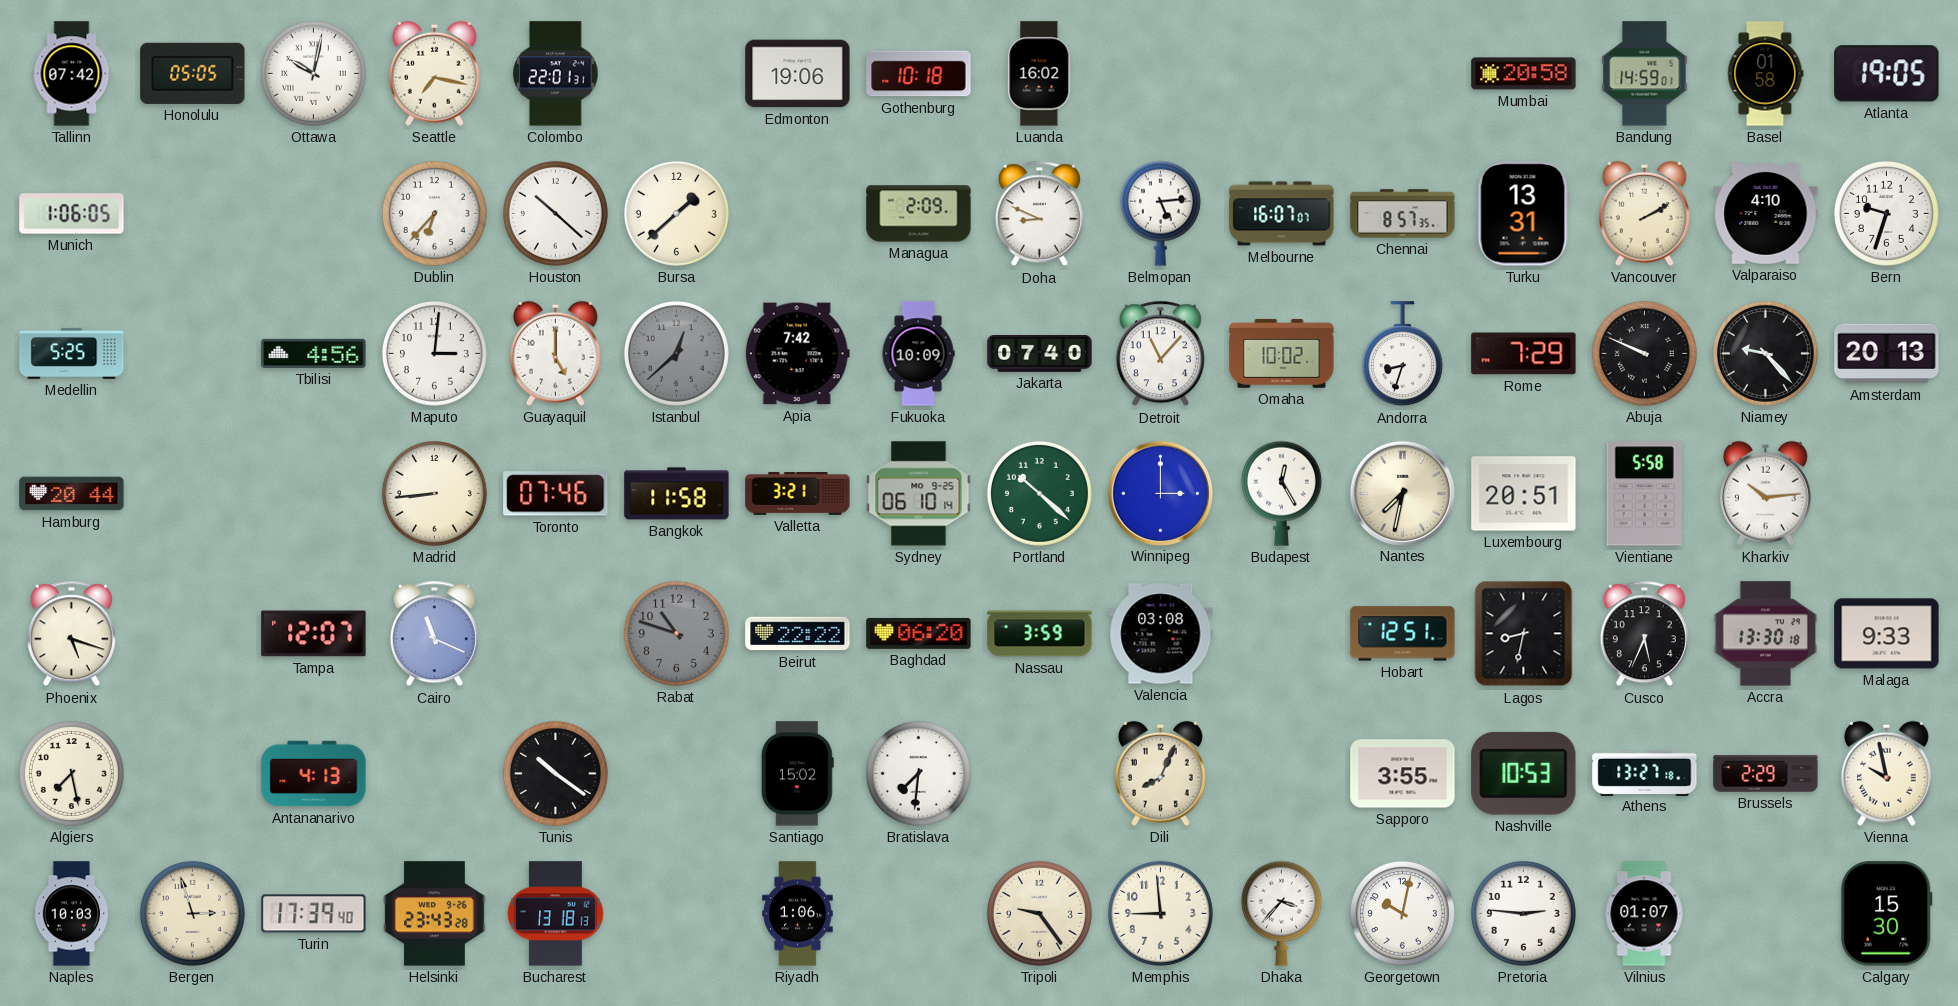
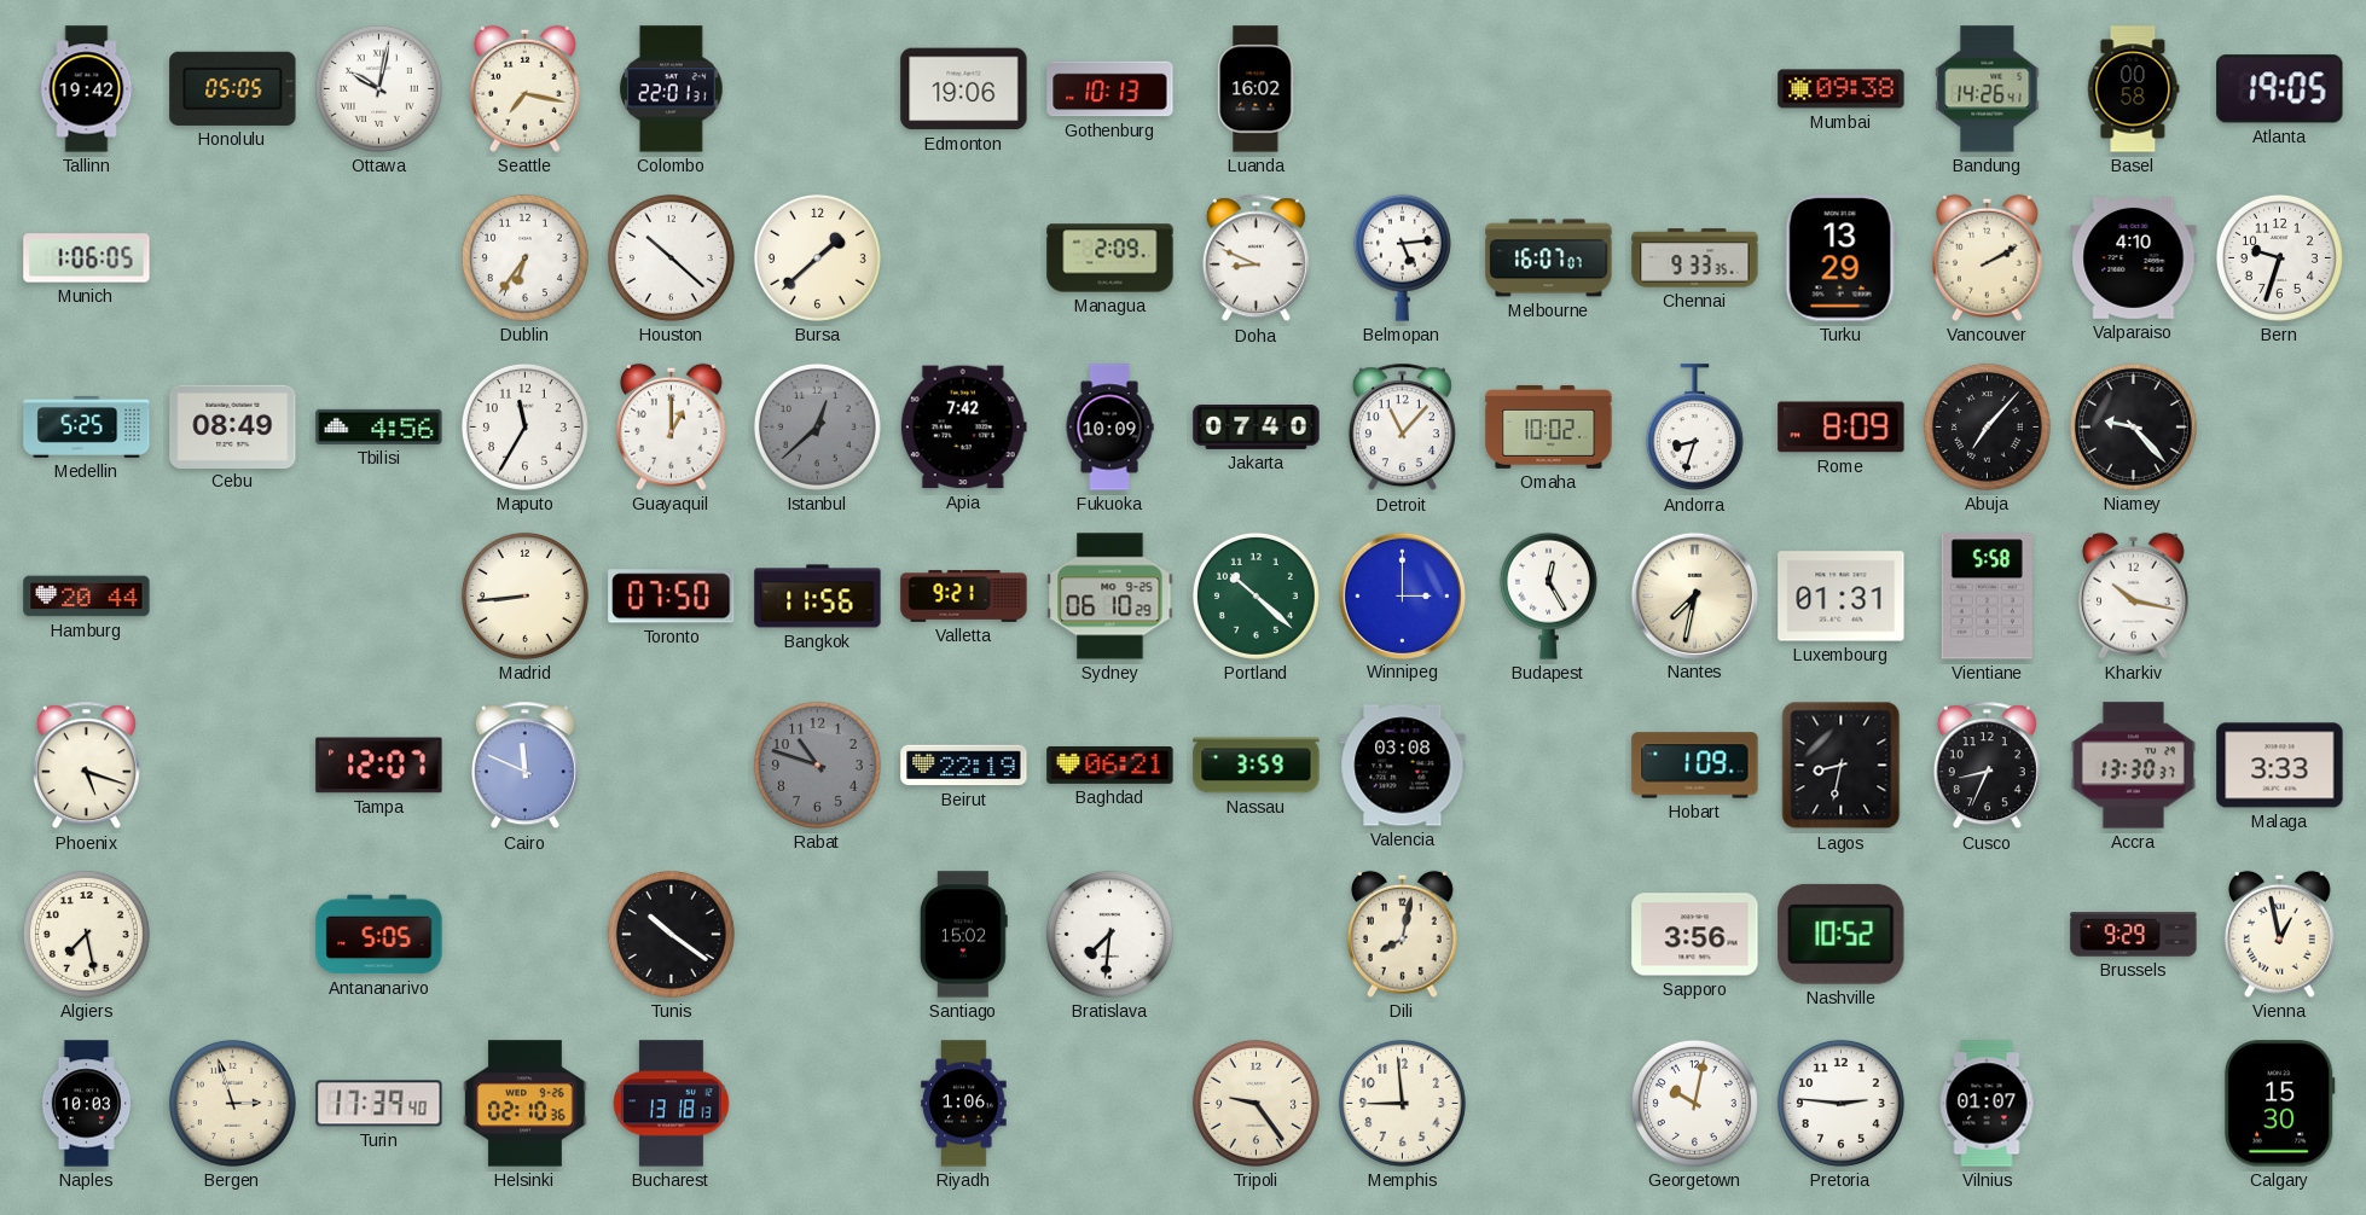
Tallinn: 07:42 -> 19:42
Gothenburg: 10:18 -> 10:13
Mumbai: 20:58 -> 09:38
Bandung: 14:59 -> 14:26
Basel: 01:58 -> 00:58
Dublin: 6:37 -> 6:36
Chennai: 8:57 -> 9:33
Turku: 13:31 -> 13:29
Cebu: none -> 08:49
Maputo: 3:01 -> 11:35
Guayaquil: 5:00 -> 1:00
Rome: 7:29 -> 8:09
Abuja: 9:49 -> 7:07
Amsterdam: 20:13 -> none
Toronto: 07:46 -> 07:50
Bangkok: 11:58 -> 11:56
Valletta: 3:21 -> 9:21
Sydney: 06:10:14 -> 06:10:29
Luxembourg: 20:51 -> 01:31
Kharkiv: 10:14 -> 10:17
Cairo: 11:19 -> 11:49
Beirut: 22:22 -> 22:19
Baghdad: 06:20 -> 06:21
Hobart: 12:51 -> 1:09
Cusco: 5:34 -> 8:34
Accra: 13:30:18 -> 13:30:37
Malaga: 9:33 -> 3:33
Antananarivo: 4:13 -> 5:05
Dili: 8:04 -> 8:02
Sapporo: 3:55 -> 3:56
Nashville: 10:53 -> 10:52
Athens: 13:27 -> none
Brussels: 2:29 -> 9:29
Vienna: 9:58 -> 12:58
Helsinki: 23:43 -> 02:10
Dhaka: 3:37 -> none
